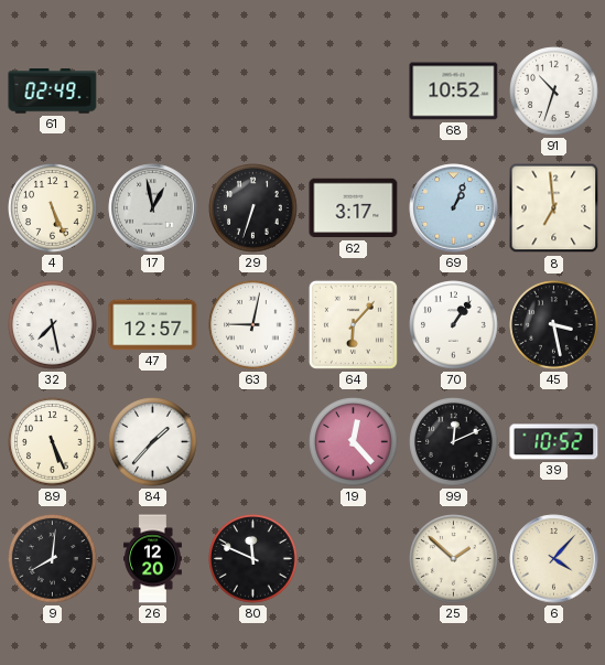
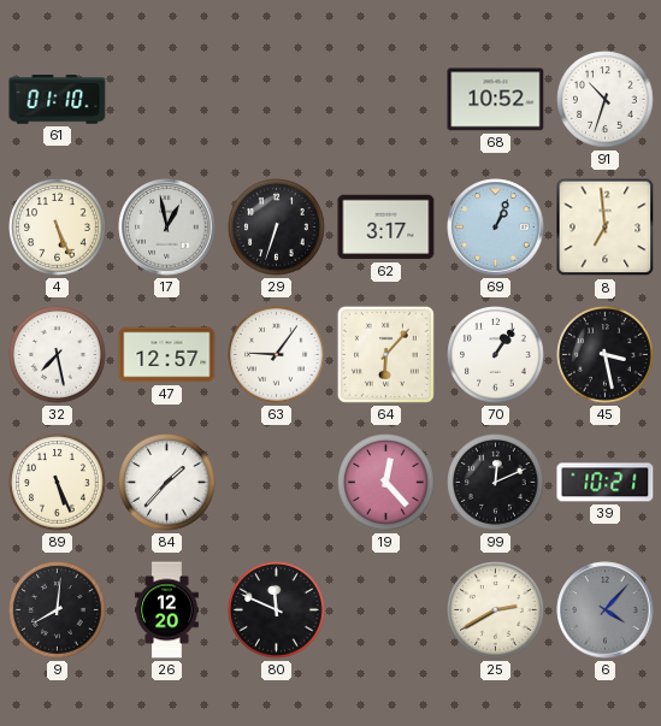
61: 02:49 -> 01:10
63: 9:02 -> 9:06
39: 10:52 -> 10:21
25: 1:52 -> 2:40
6 dial: cream -> grey
